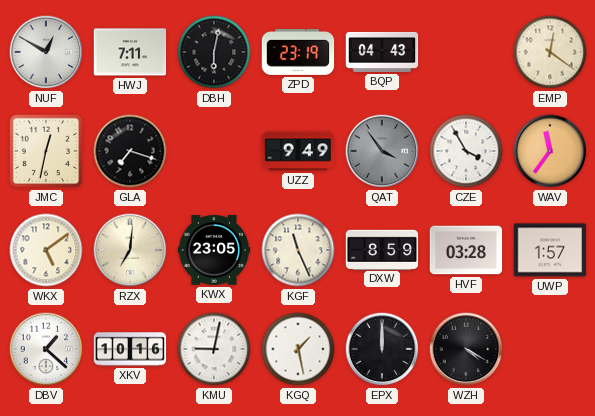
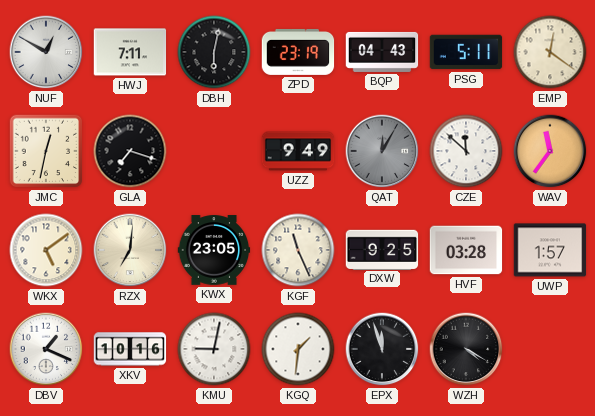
PSG: none -> 5:11
QAT: 3:54 -> 12:05
CZE: 3:55 -> 11:52
DXW: 8:59 -> 9:25
DBV: 1:22 -> 1:19
KGQ: 1:28 -> 1:31
EPX: 12:00 -> 11:57
